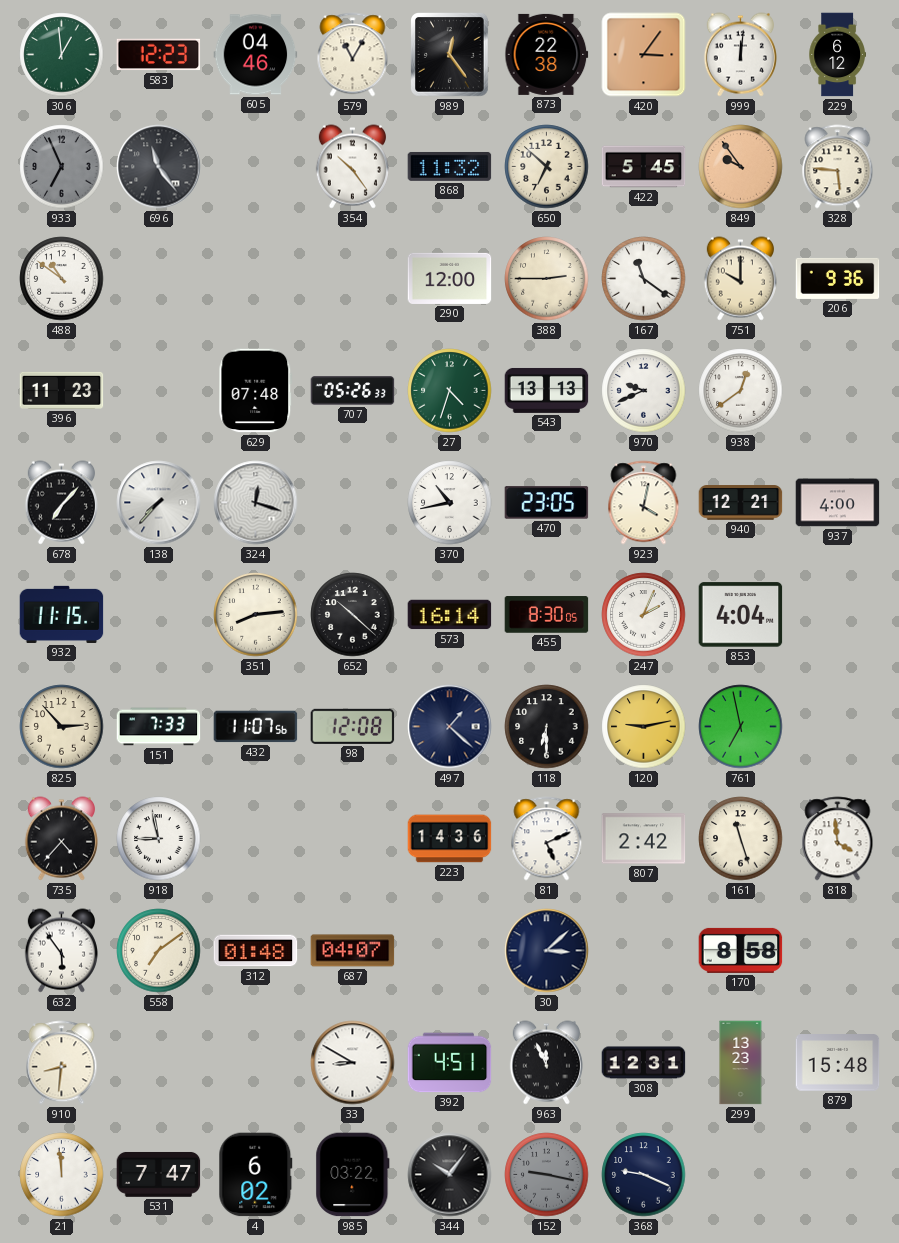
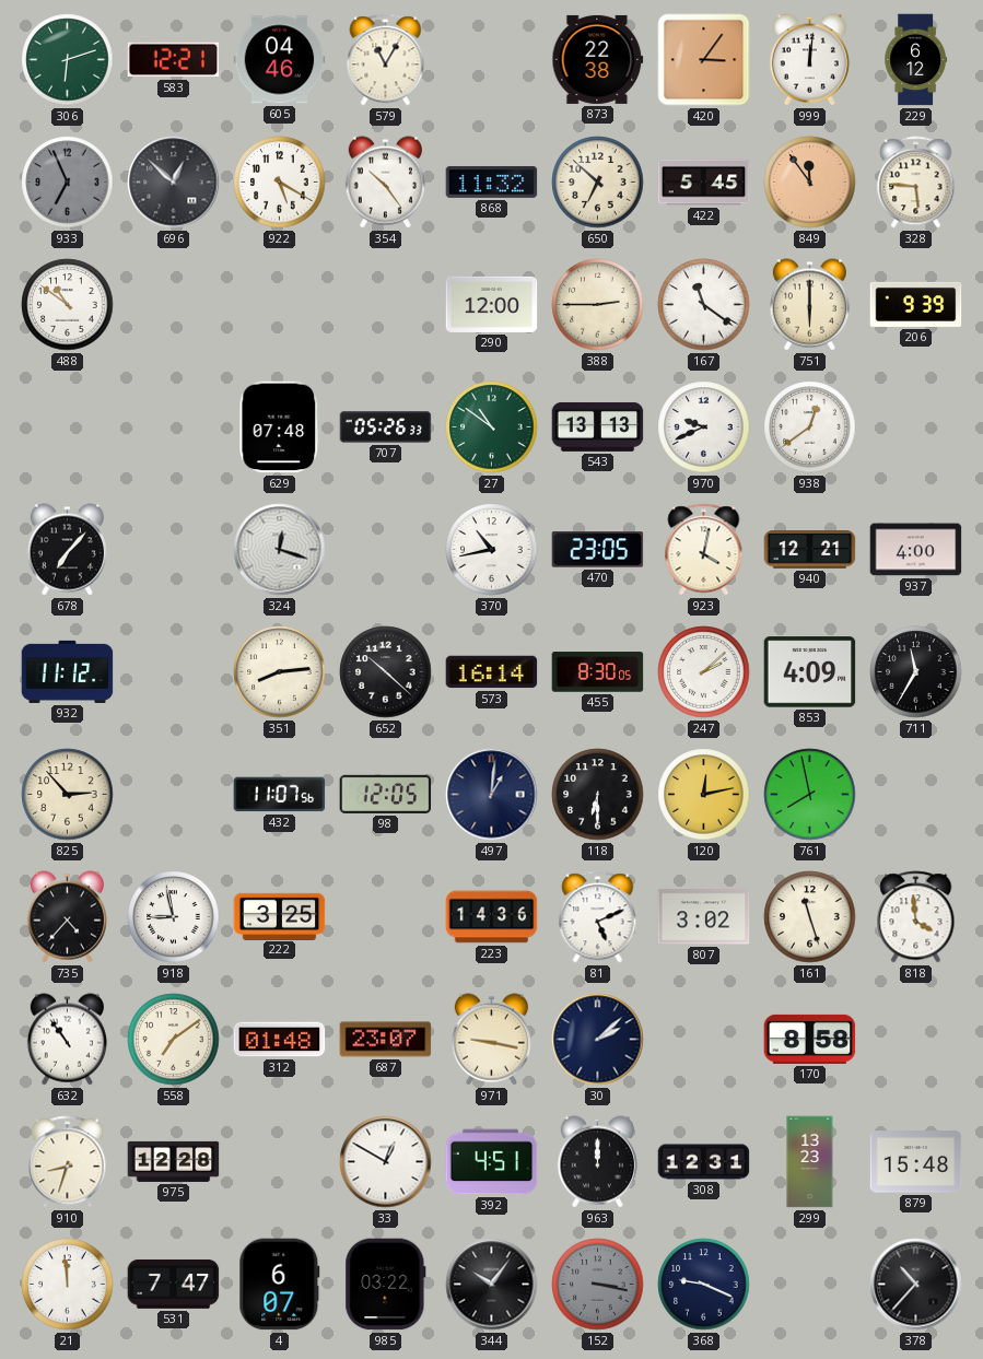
306: 12:59 -> 6:12
583: 12:23 -> 12:21
989: 12:24 -> none
696: 11:24 -> 12:52
922: none -> 5:20
849: 9:54 -> 11:54
751: 10:00 -> 6:00
206: 9:36 -> 9:39
396: 11:23 -> none
27: 4:33 -> 10:51
138: 7:37 -> none
932: 11:15 -> 11:12
247: 2:04 -> 2:08
853: 4:04 -> 4:09
711: none -> 11:35
151: 7:33 -> none
98: 12:08 -> 12:05
497: 1:22 -> 1:01
120: 9:13 -> 12:13
761: 6:58 -> 7:58
222: none -> 3:25
807: 2:42 -> 3:02
632: 5:54 -> 10:54
687: 04:07 -> 23:07
971: none -> 9:17
30: 3:08 -> 2:08
910: 8:31 -> 8:33
975: none -> 12:28
33: 8:50 -> 12:50
963: 11:56 -> 12:00
4: 6:02 -> 6:07
152: 9:17 -> 3:17
378: none -> 10:37
